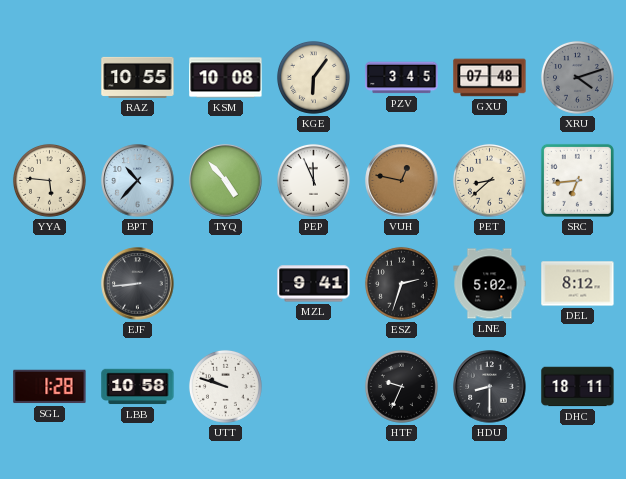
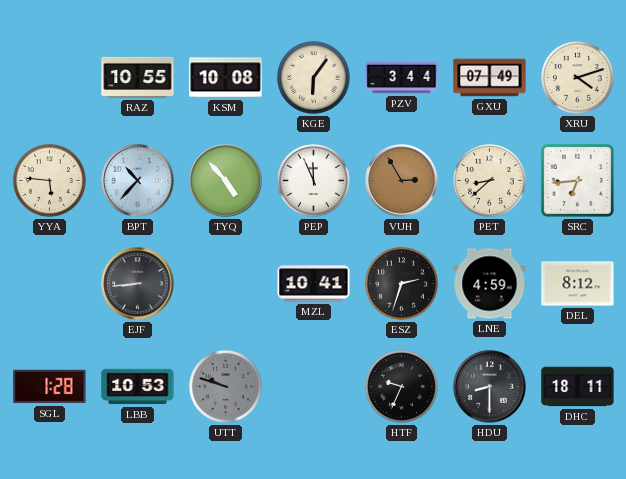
PZV: 3:45 -> 3:44
GXU: 07:48 -> 07:49
XRU dial: grey -> cream
VUH: 12:47 -> 2:55
MZL: 9:41 -> 10:41
LNE: 5:02 -> 4:59
LBB: 10:58 -> 10:53
UTT dial: white -> grey
